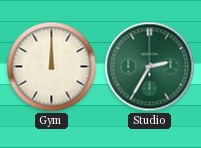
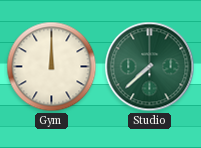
Studio: 2:35 -> 7:38
